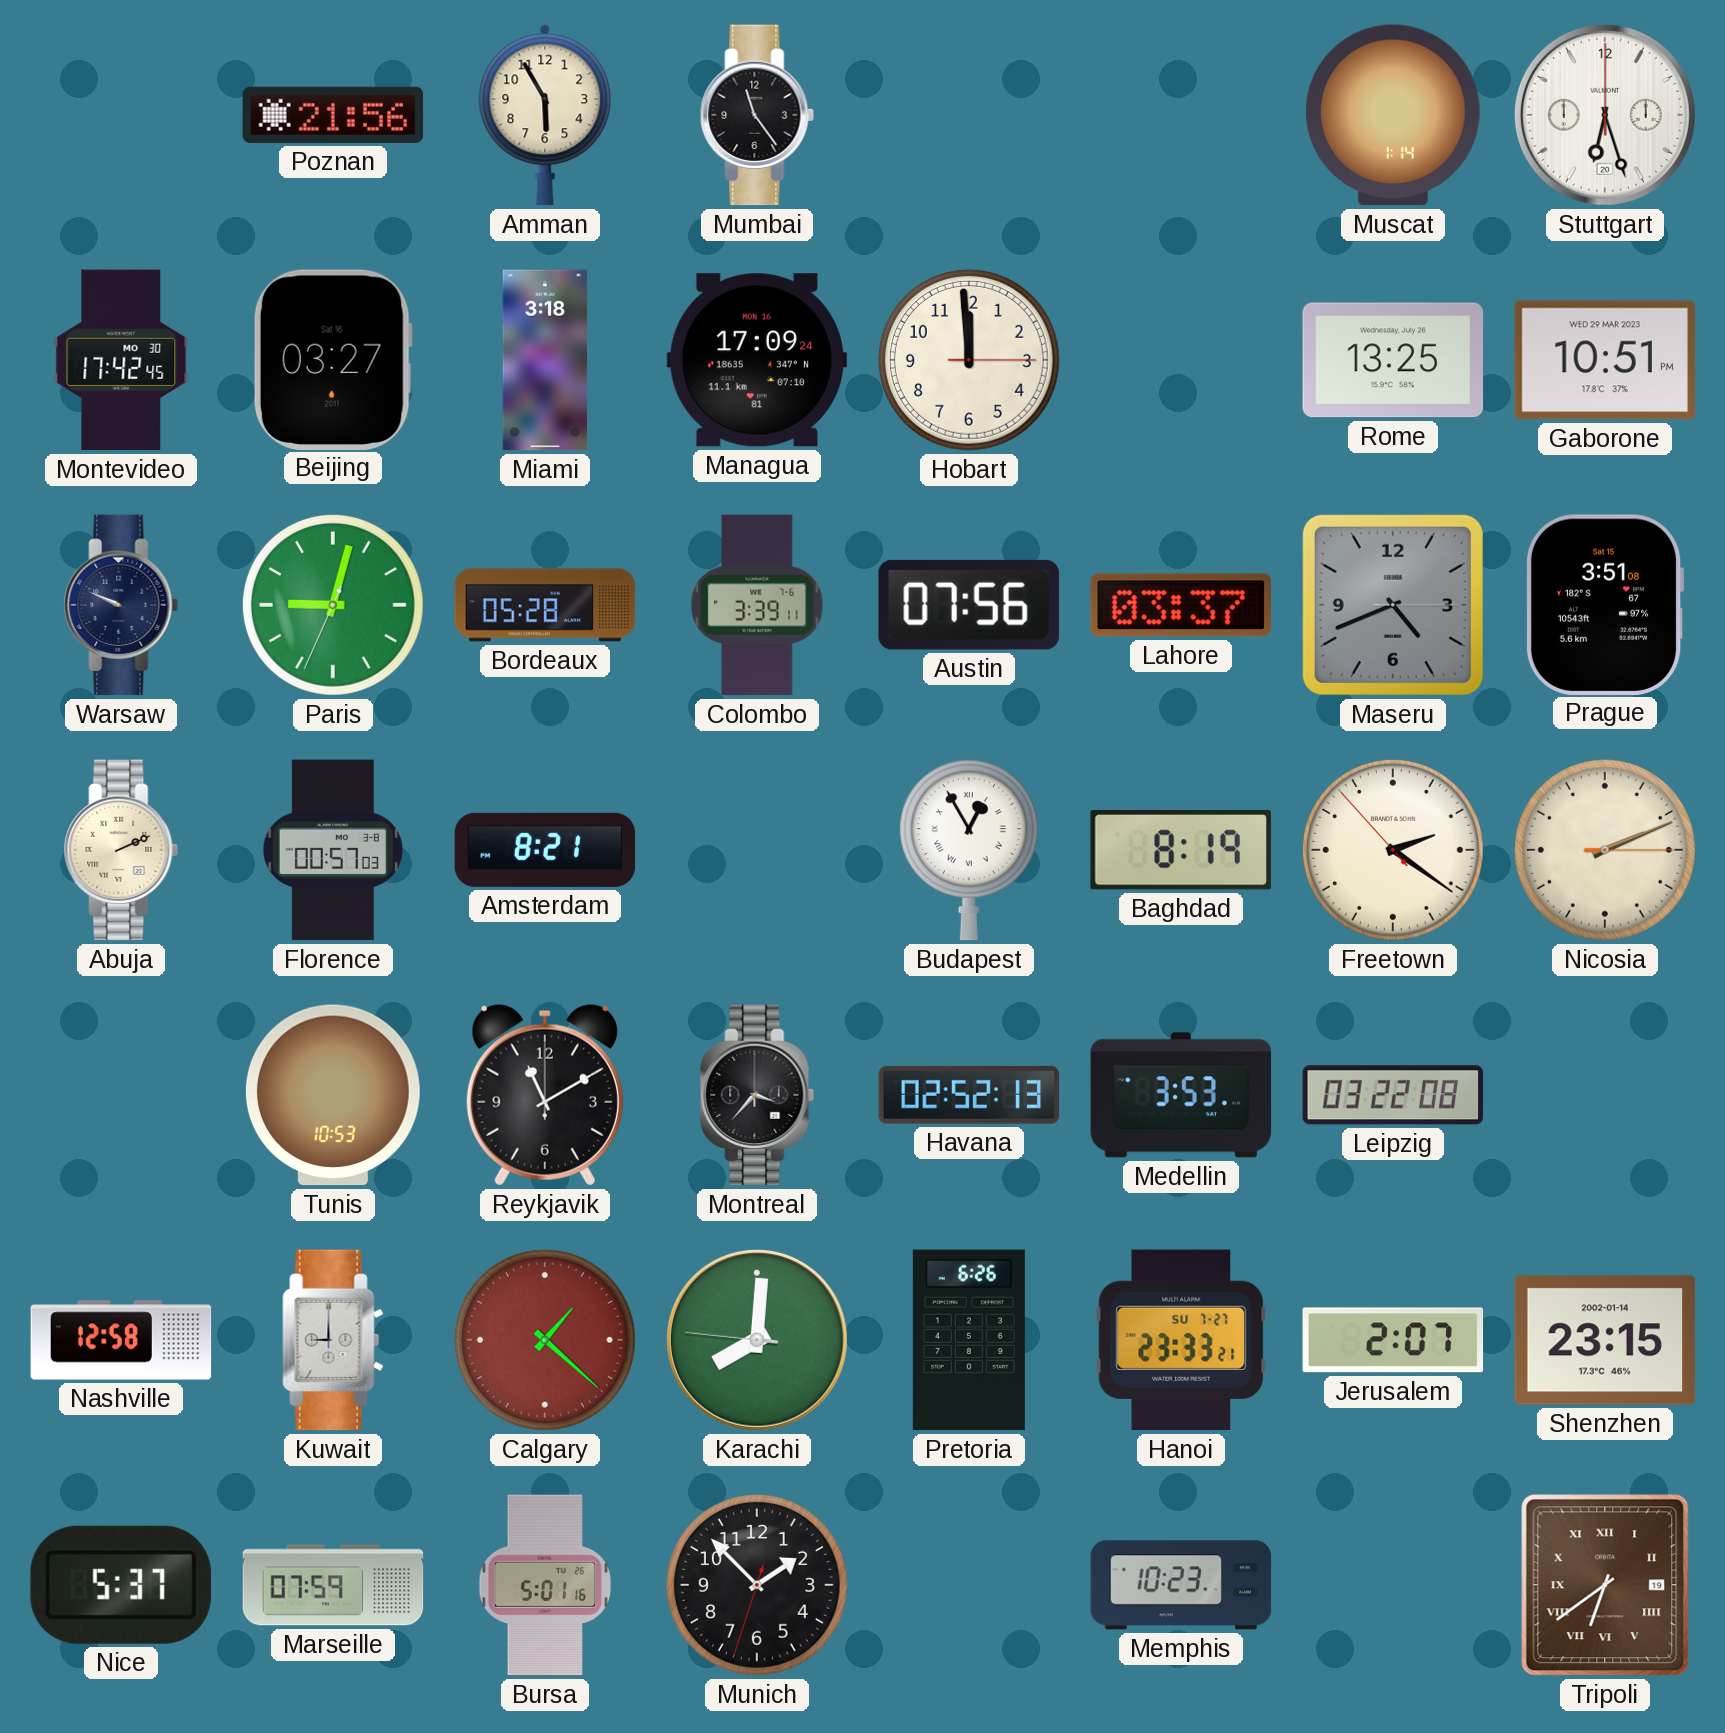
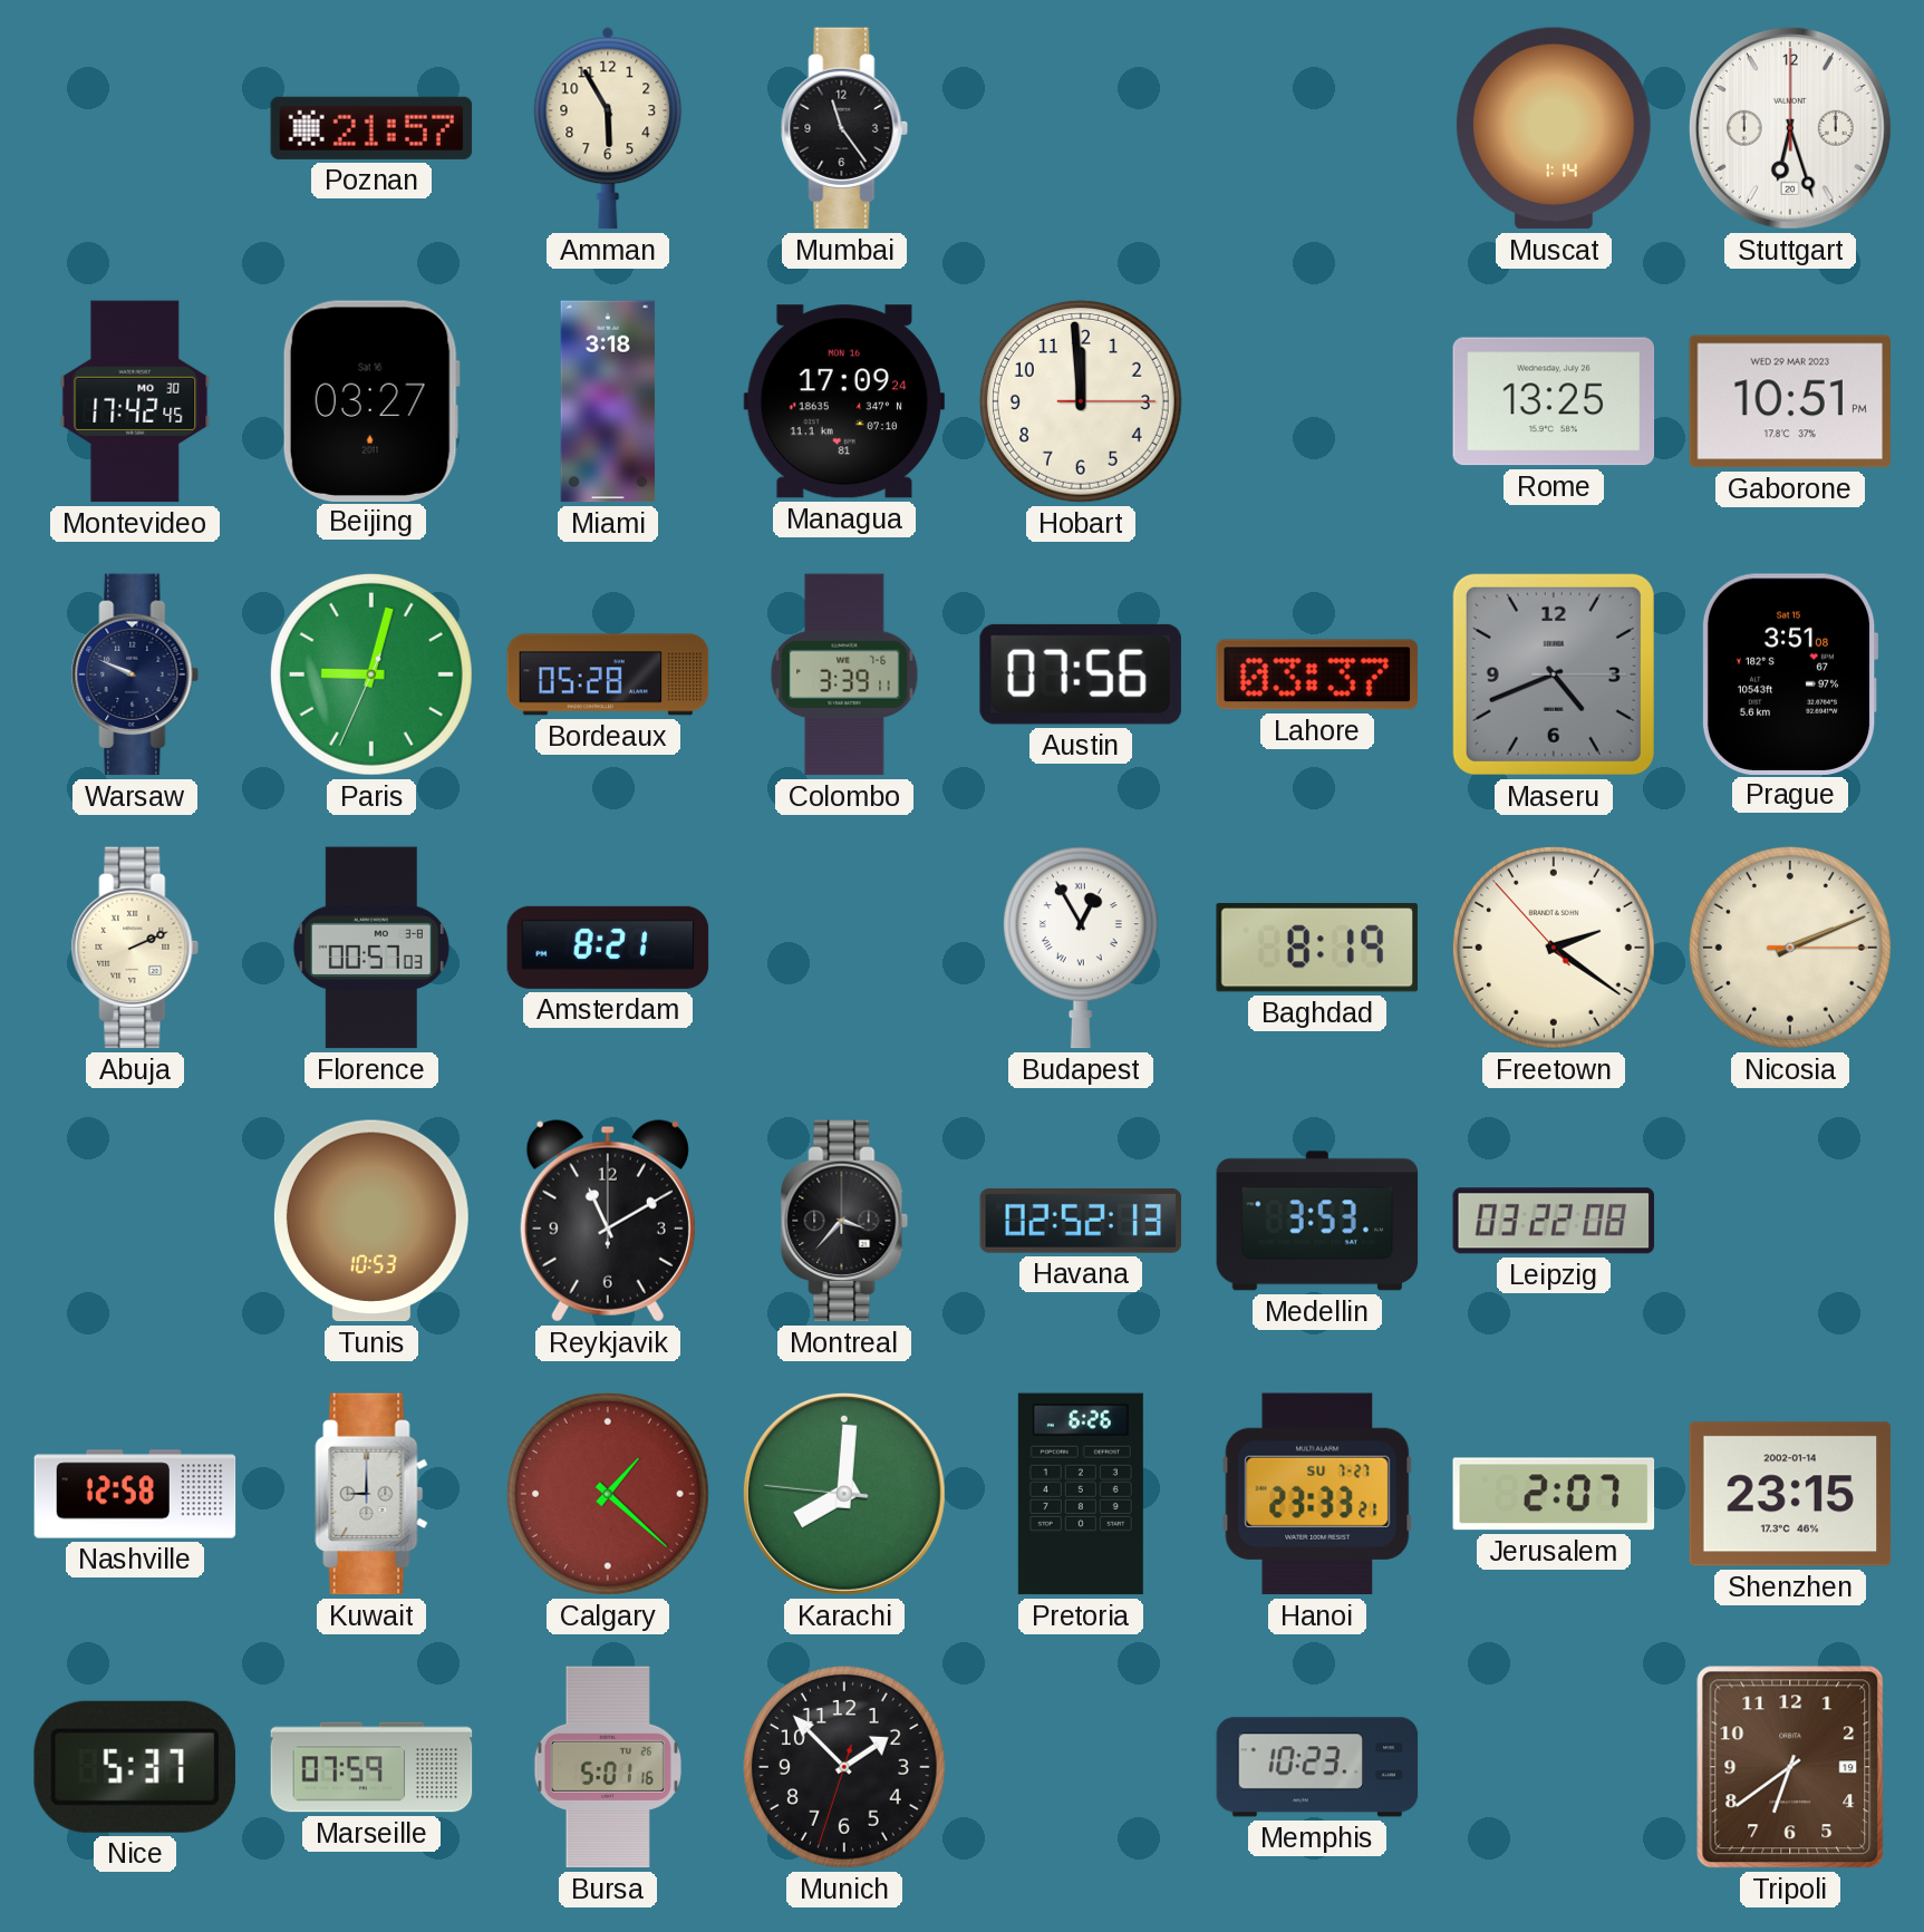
Poznan: 21:56 -> 21:57
Tripoli numerals: Roman -> Arabic
